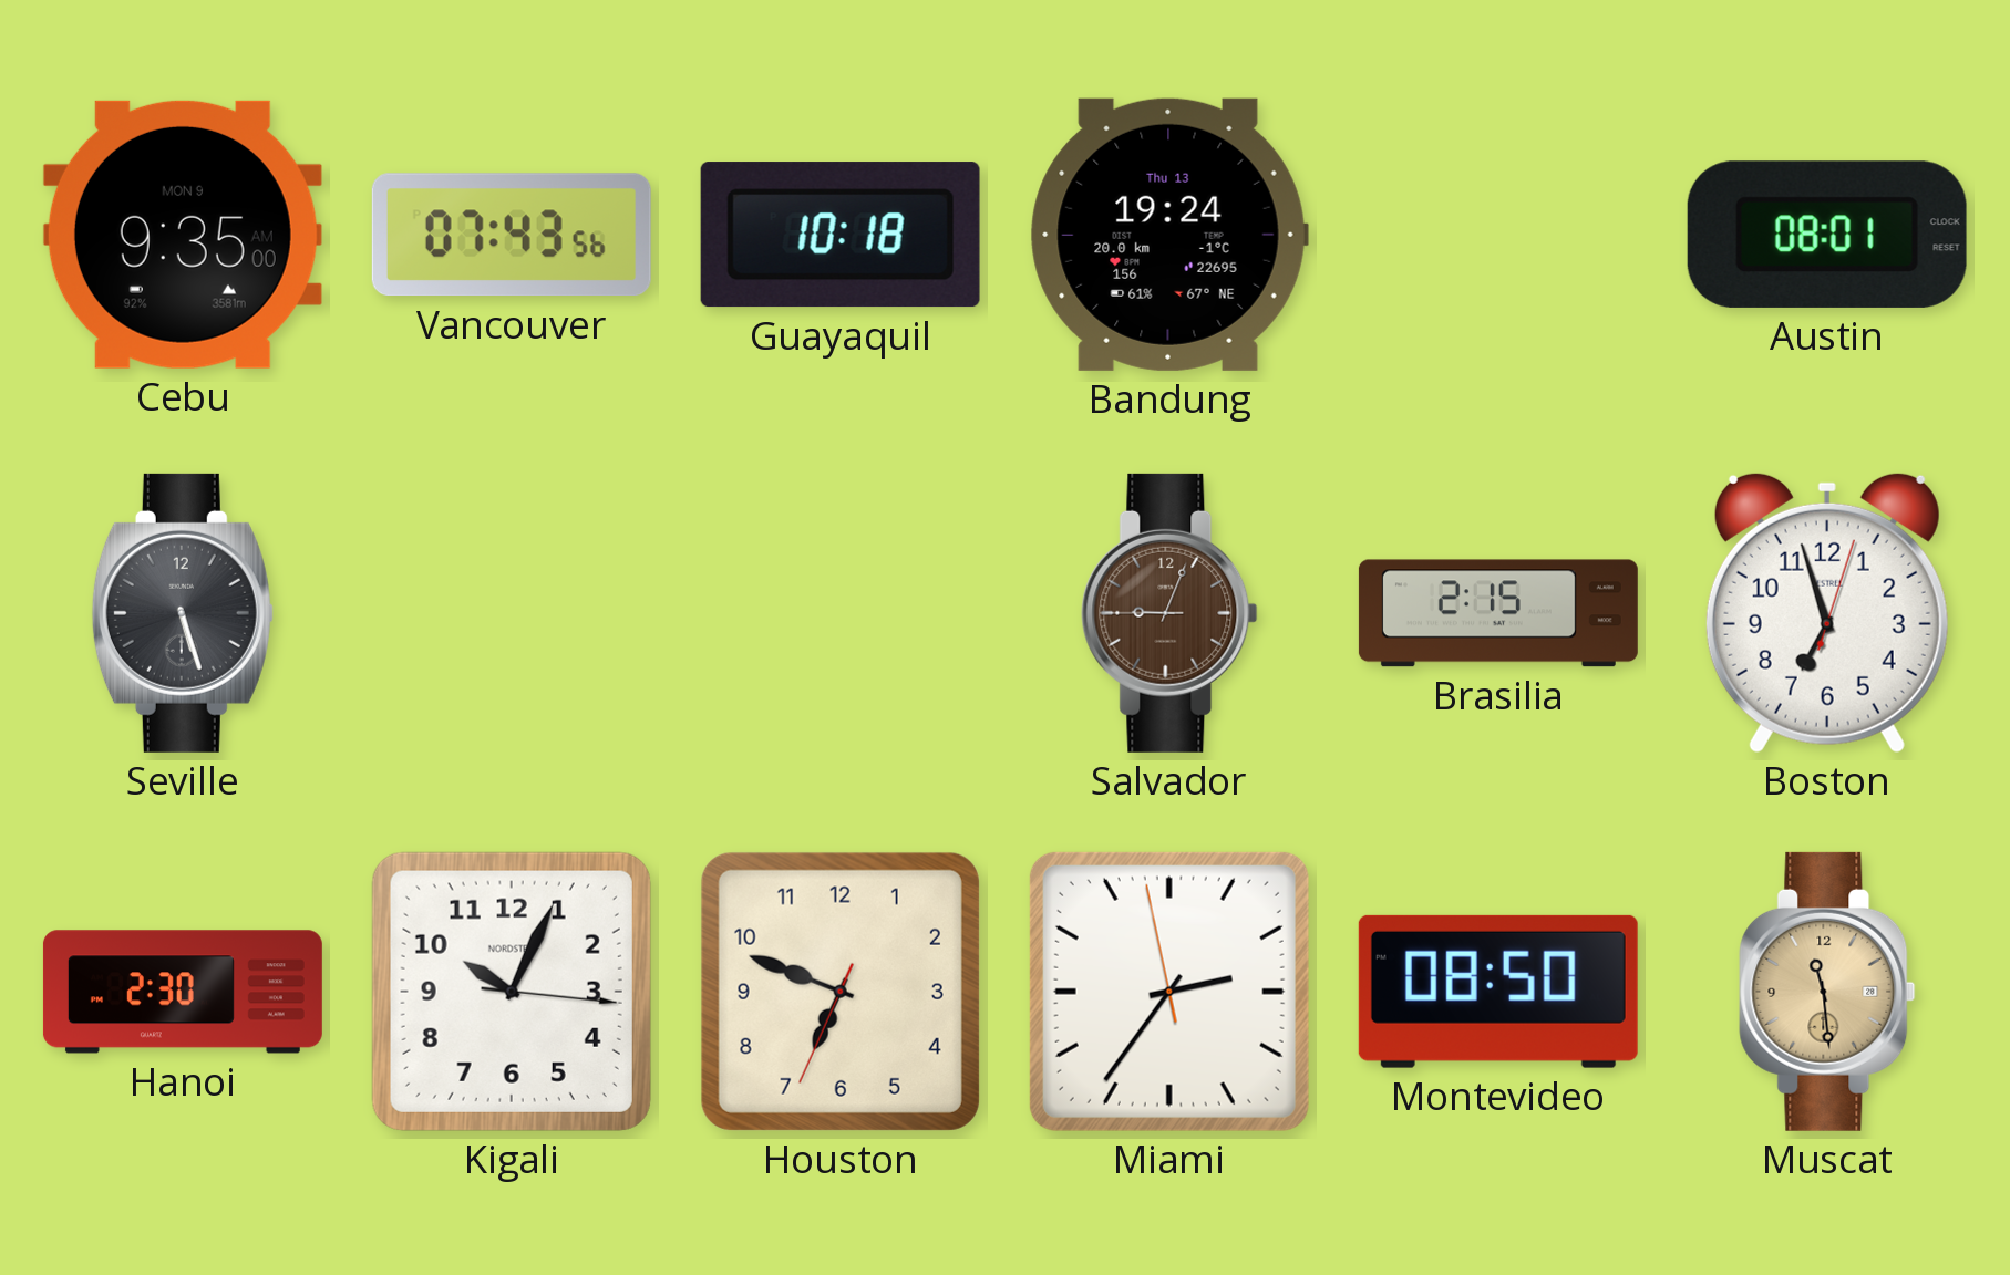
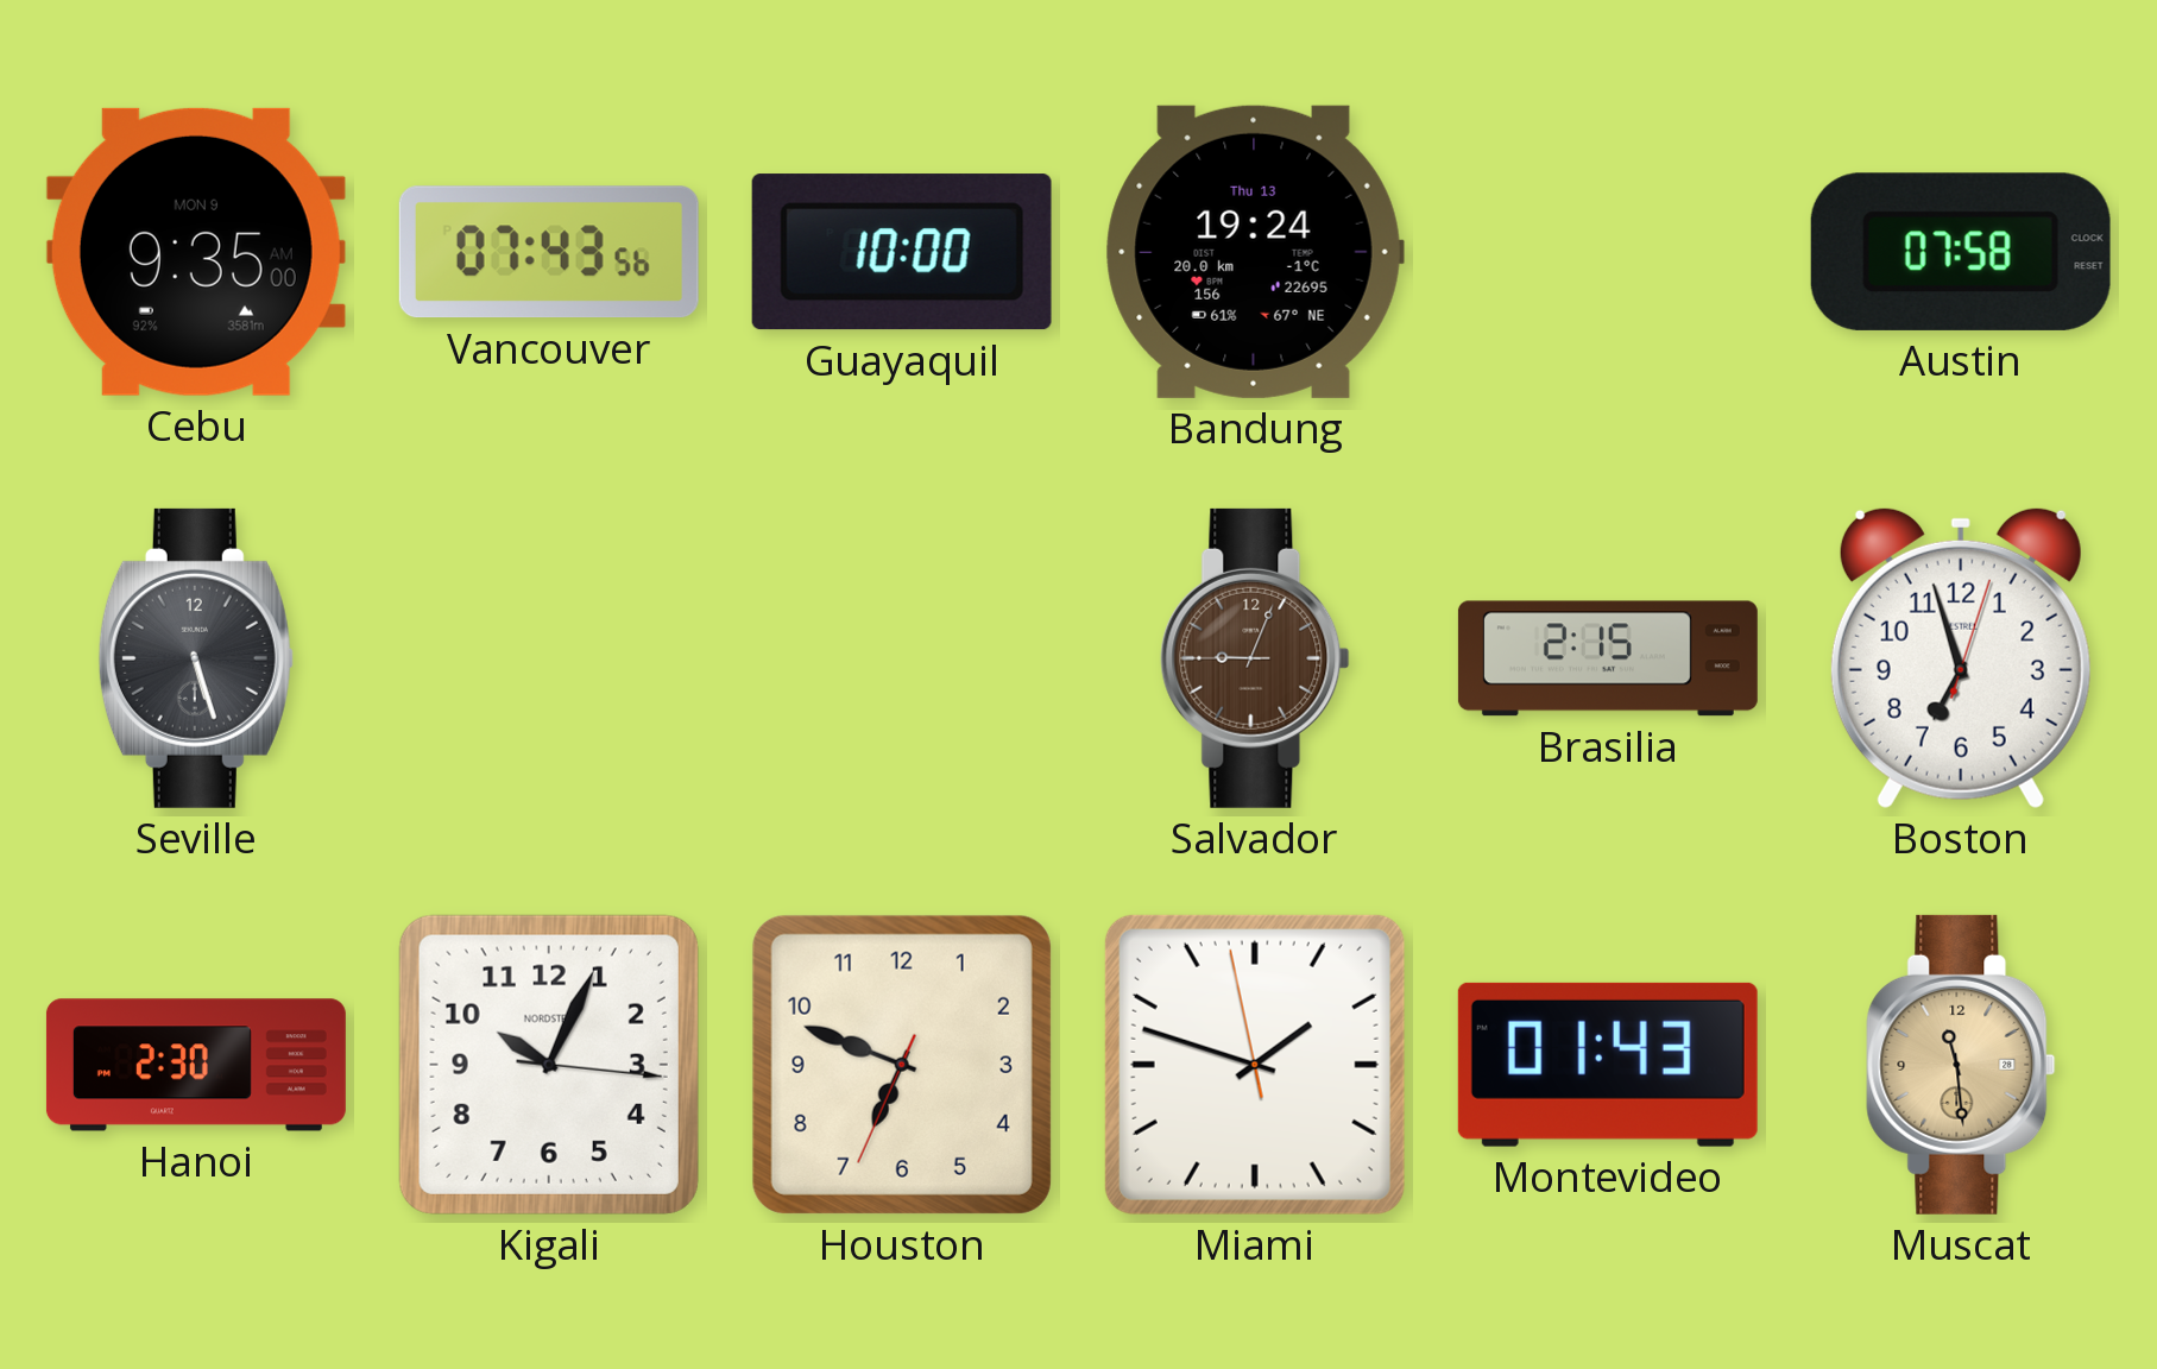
Guayaquil: 10:18 -> 10:00
Austin: 08:01 -> 07:58
Miami: 2:35 -> 1:47
Montevideo: 08:50 -> 01:43
